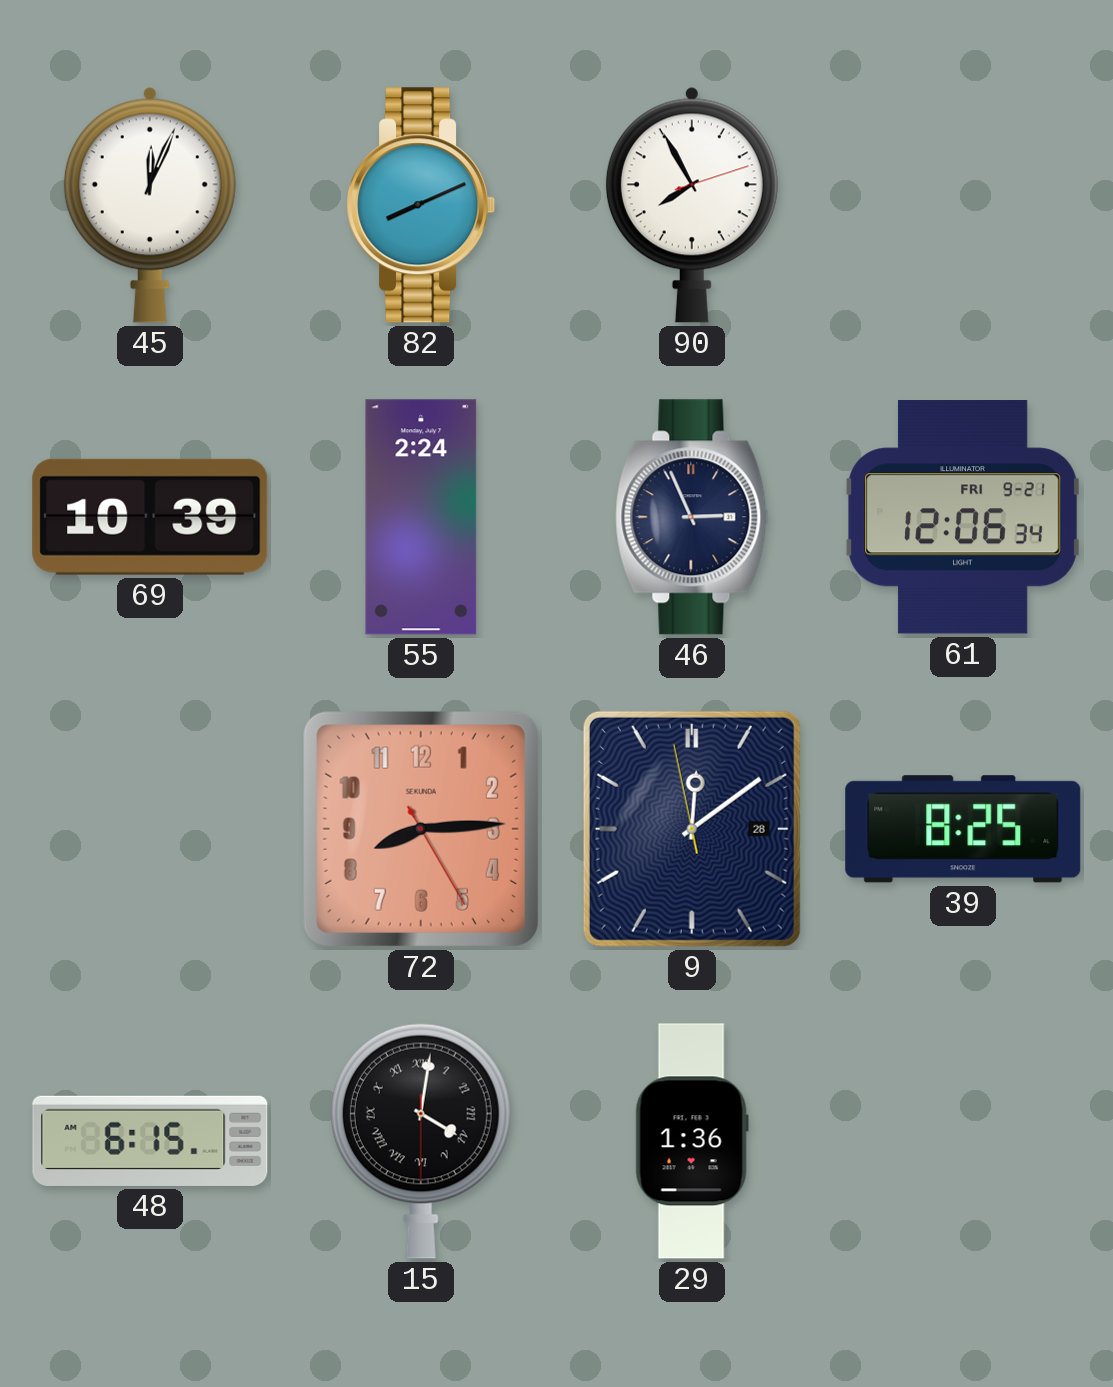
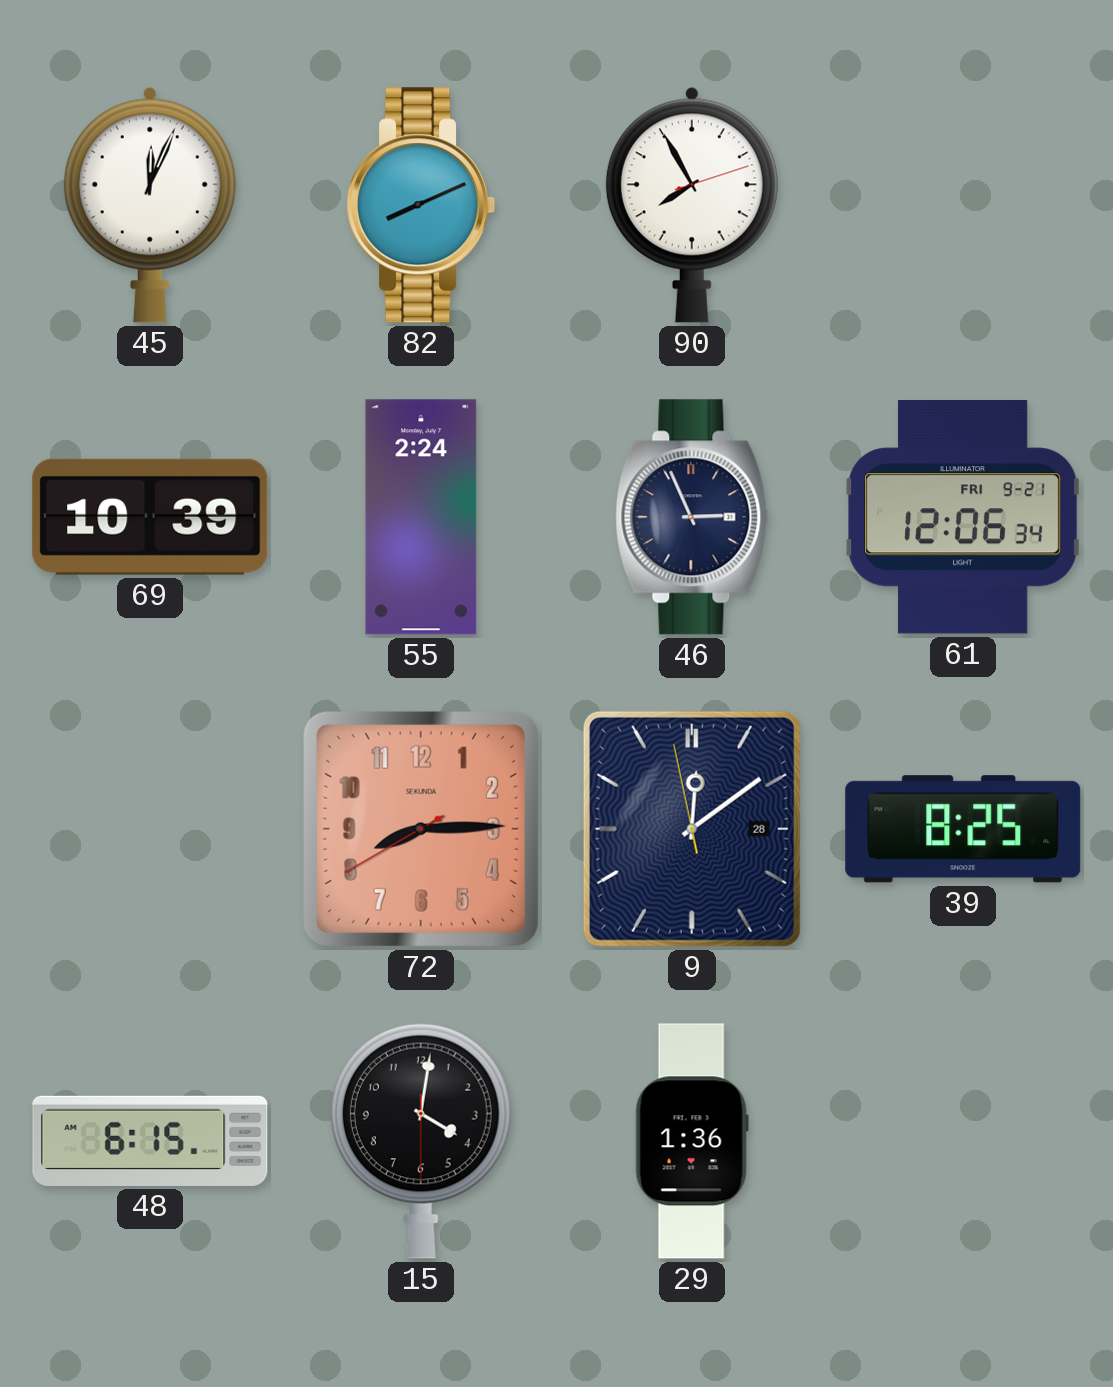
72: 8:14:25 -> 8:14:40
15 numerals: Roman -> Arabic
